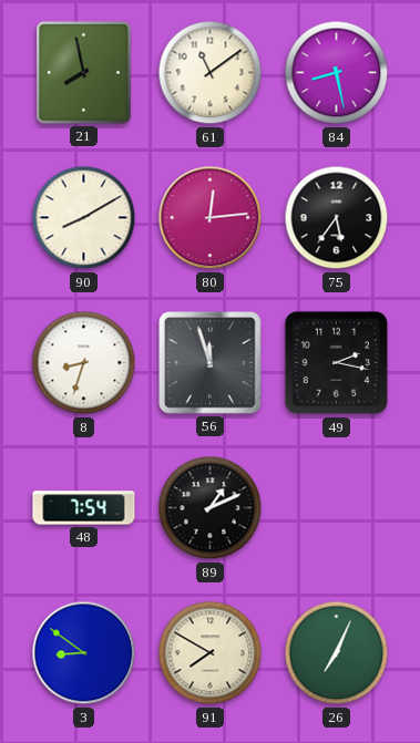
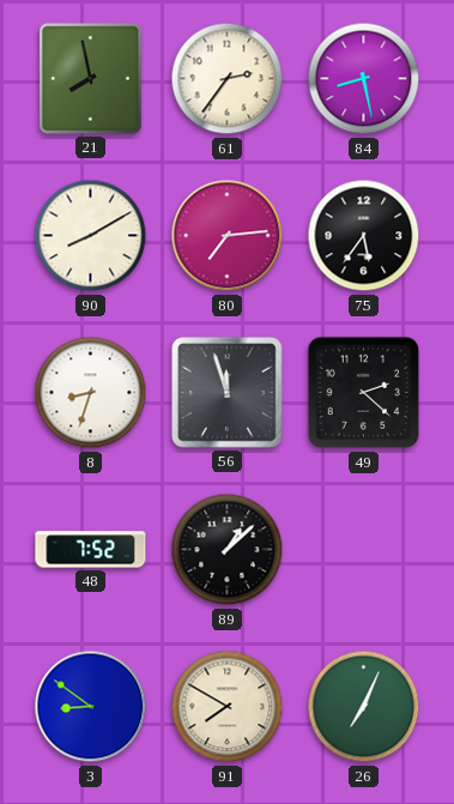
61: 11:09 -> 2:36
80: 12:14 -> 7:14
49: 2:17 -> 2:22
48: 7:54 -> 7:52
89: 1:11 -> 1:08
